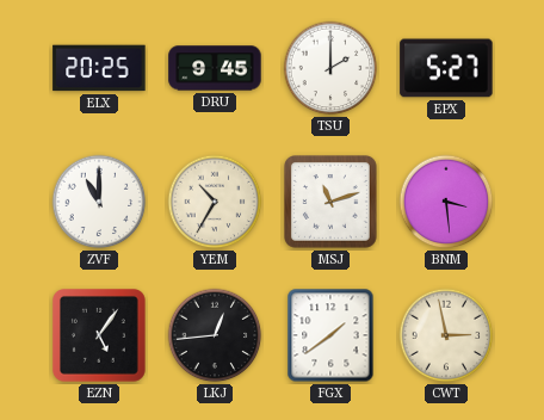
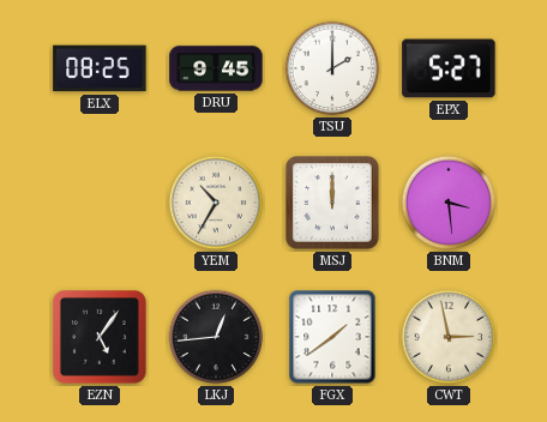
ELX: 20:25 -> 08:25
ZVF: 11:00 -> none
MSJ: 11:12 -> 12:00
